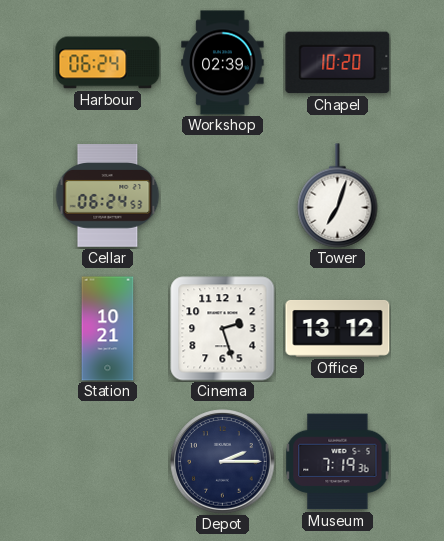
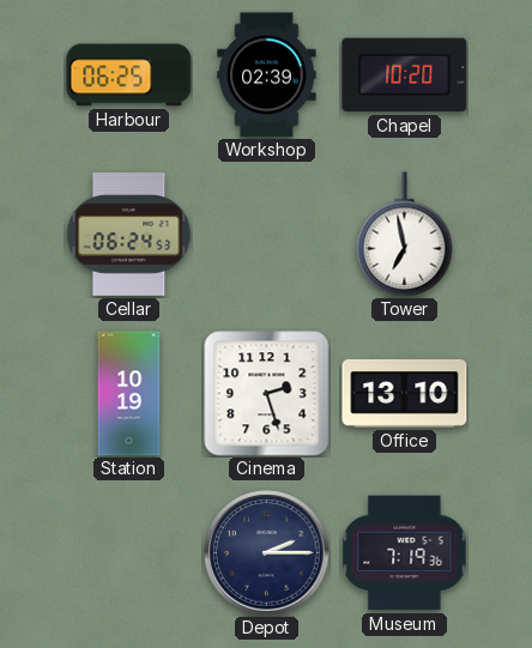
Harbour: 06:24 -> 06:25
Tower: 7:03 -> 6:58
Station: 10:21 -> 10:19
Office: 13:12 -> 13:10
